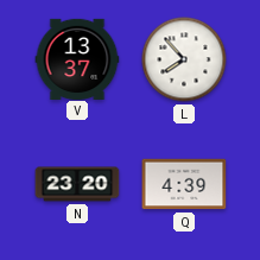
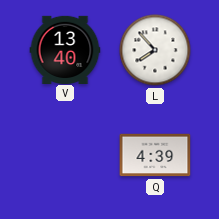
V: 13:37 -> 13:40
N: 23:20 -> none
